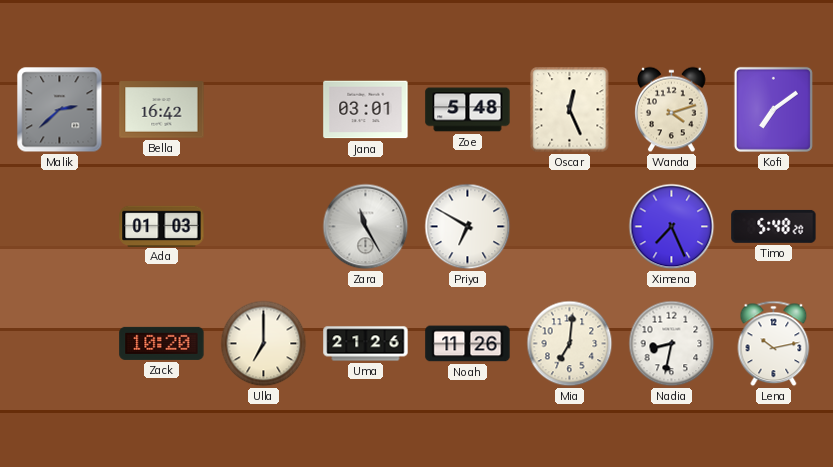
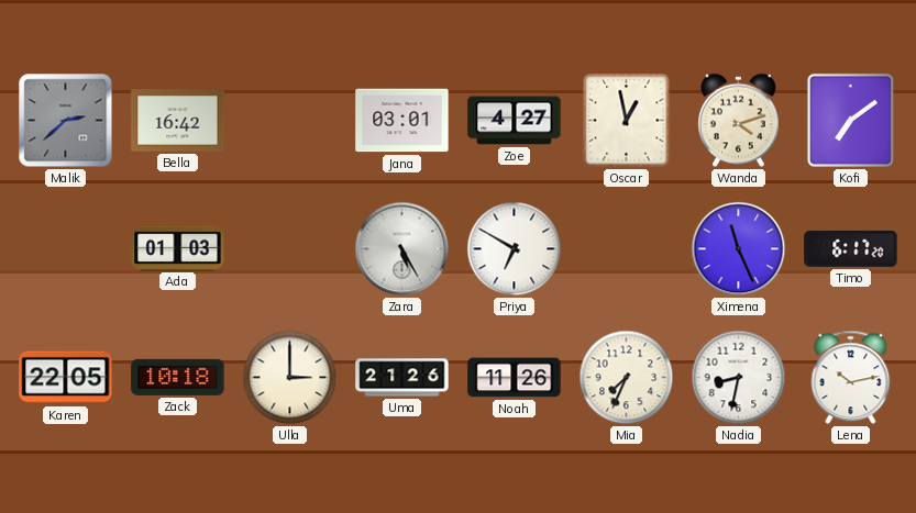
Zoe: 5:48 -> 4:27
Oscar: 12:26 -> 12:58
Zara: 11:25 -> 5:25
Ximena: 7:26 -> 11:26
Timo: 5:48 -> 6:17
Karen: none -> 22:05
Zack: 10:20 -> 10:18
Ulla: 7:00 -> 3:00
Mia: 7:01 -> 7:34
